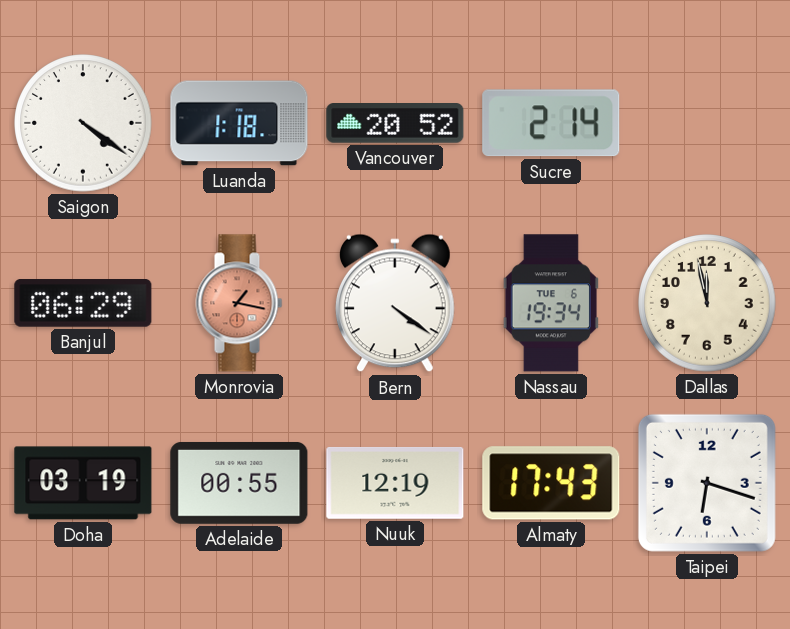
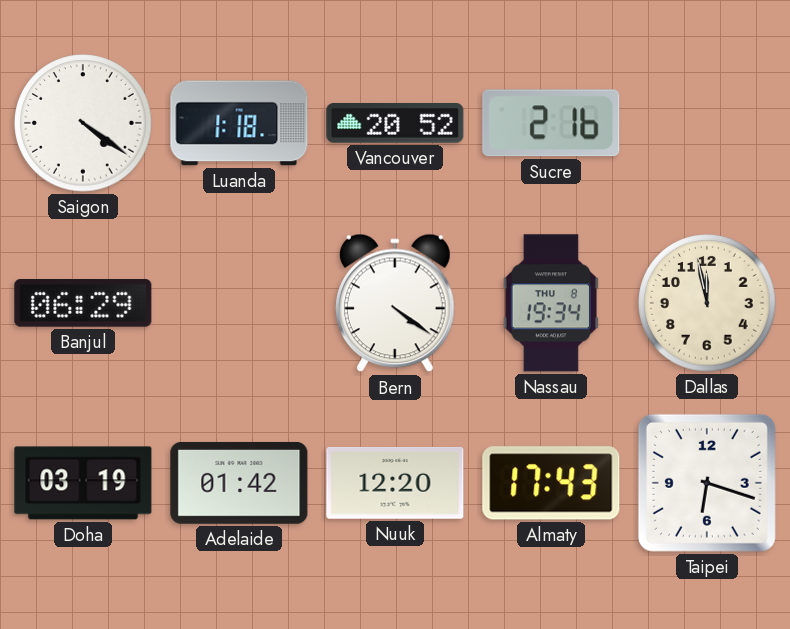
Sucre: 2:14 -> 2:16
Monrovia: 1:17 -> none
Nassau date: TUE 6 -> THU 8
Adelaide: 00:55 -> 01:42
Nuuk: 12:19 -> 12:20
